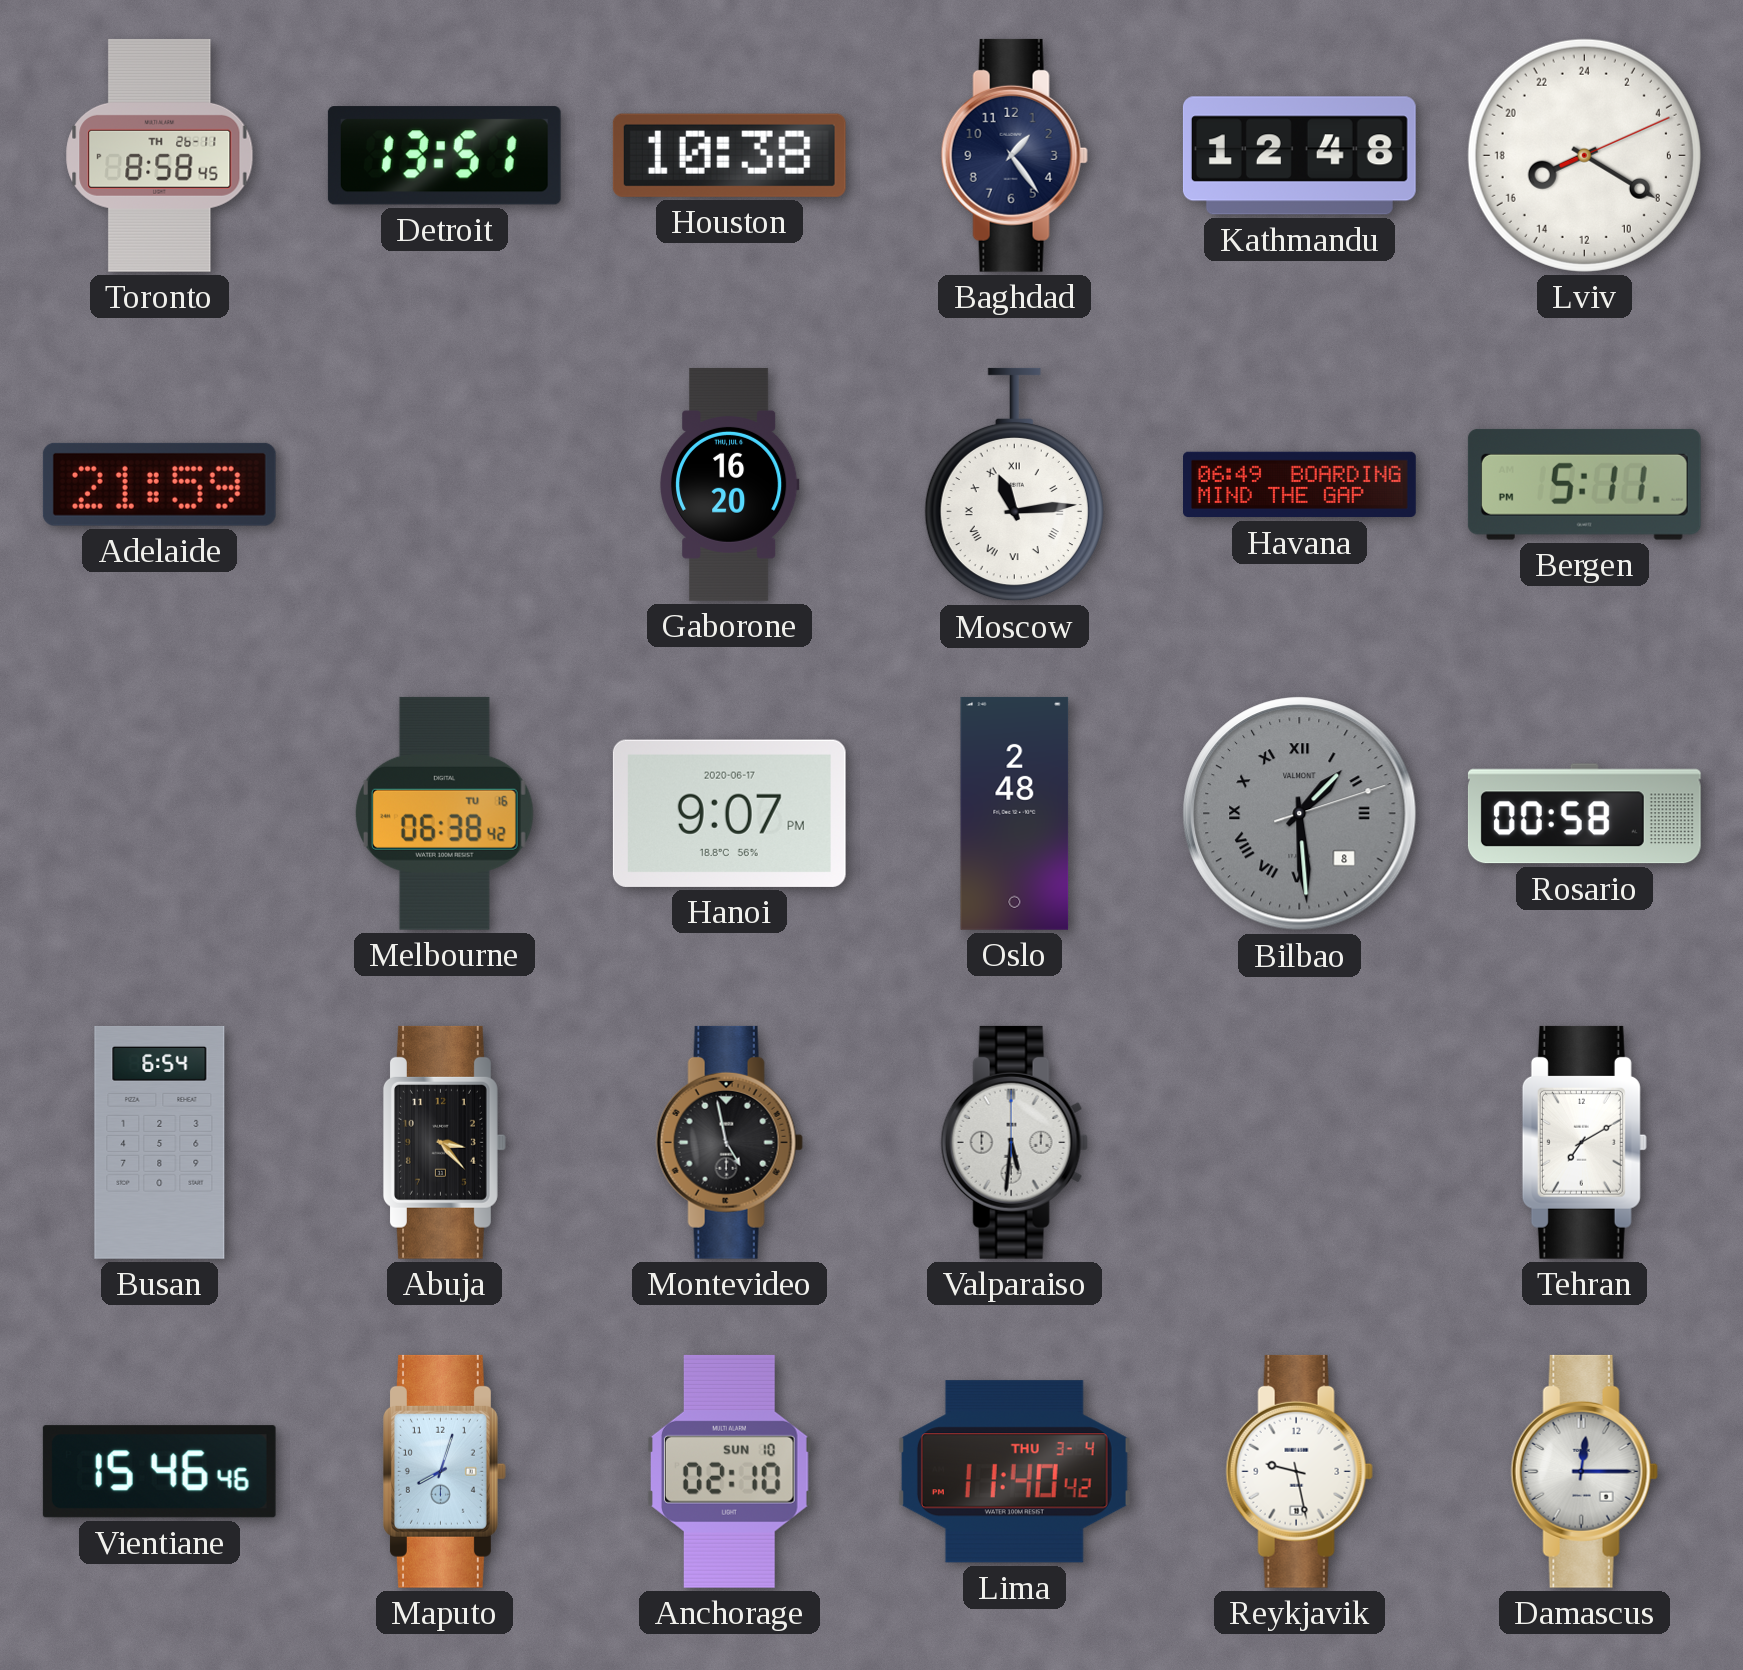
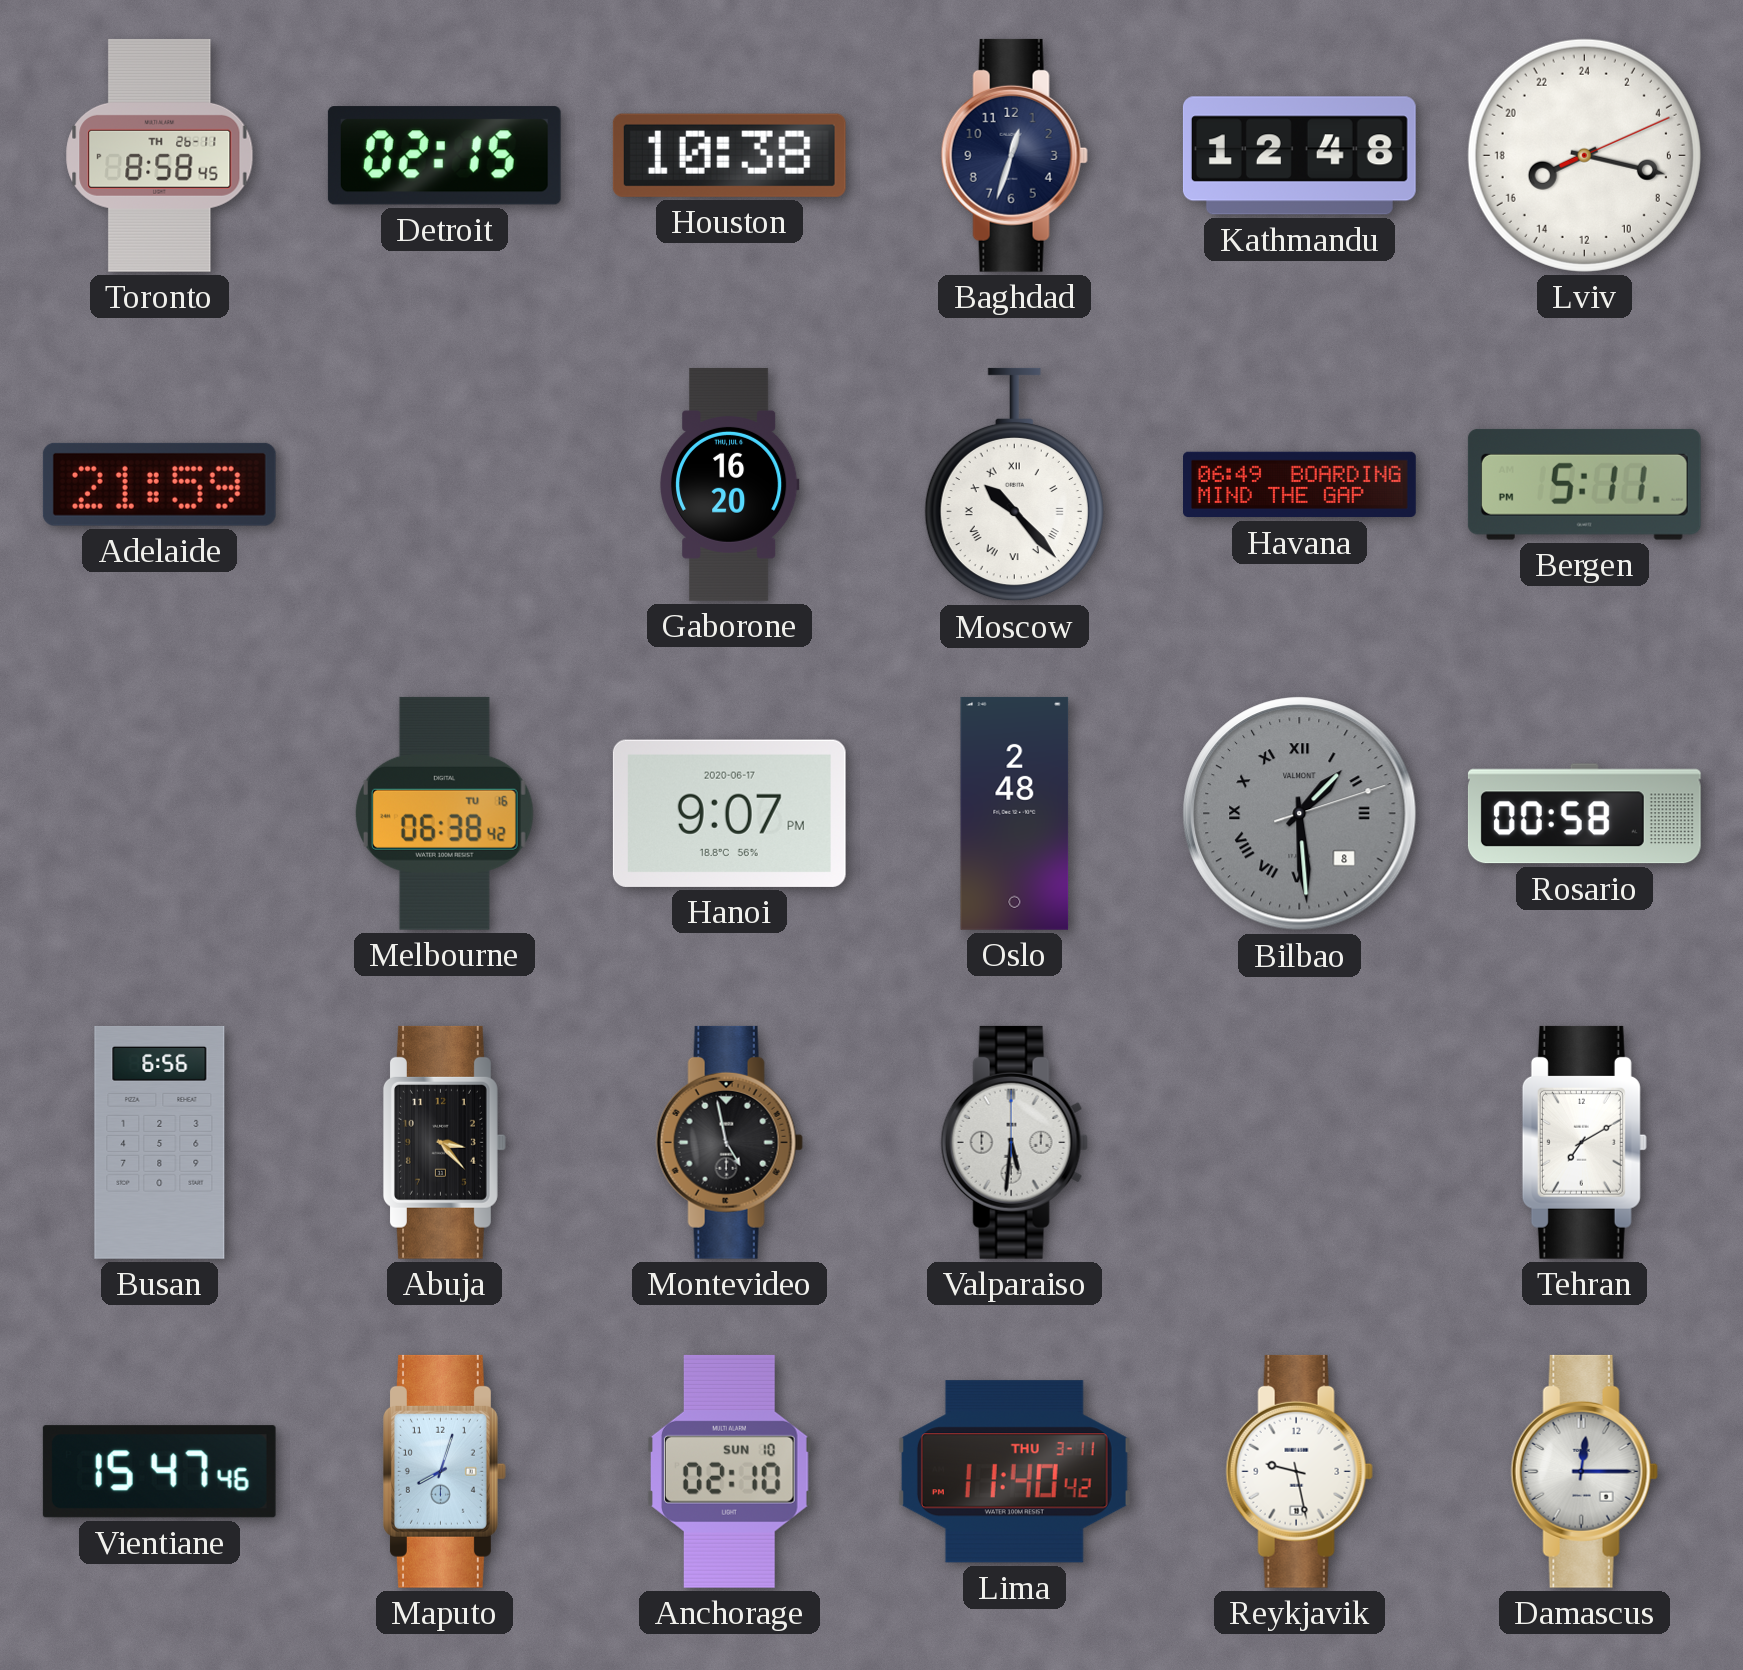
Detroit: 13:51 -> 02:15
Baghdad: 1:24 -> 12:33
Lviv: 16:20 -> 16:17
Moscow: 11:14 -> 10:23
Busan: 6:54 -> 6:56
Vientiane: 15:46 -> 15:47
Lima date: THU 3-4 -> THU 3-11
